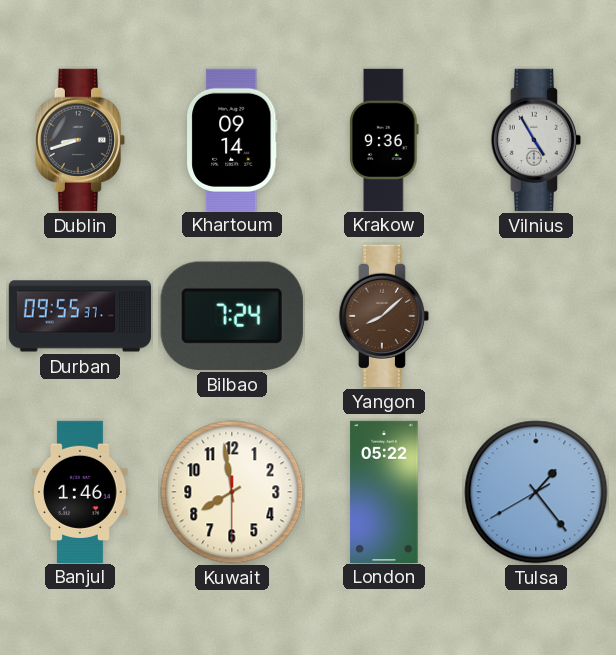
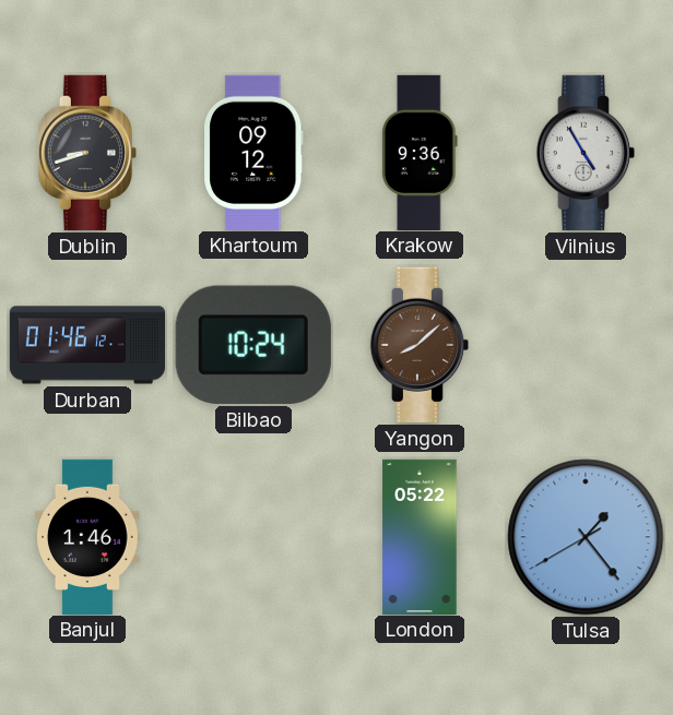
Khartoum: 09:14 -> 09:12
Durban: 09:55 -> 01:46
Bilbao: 7:24 -> 10:24
Kuwait: 7:58 -> none
